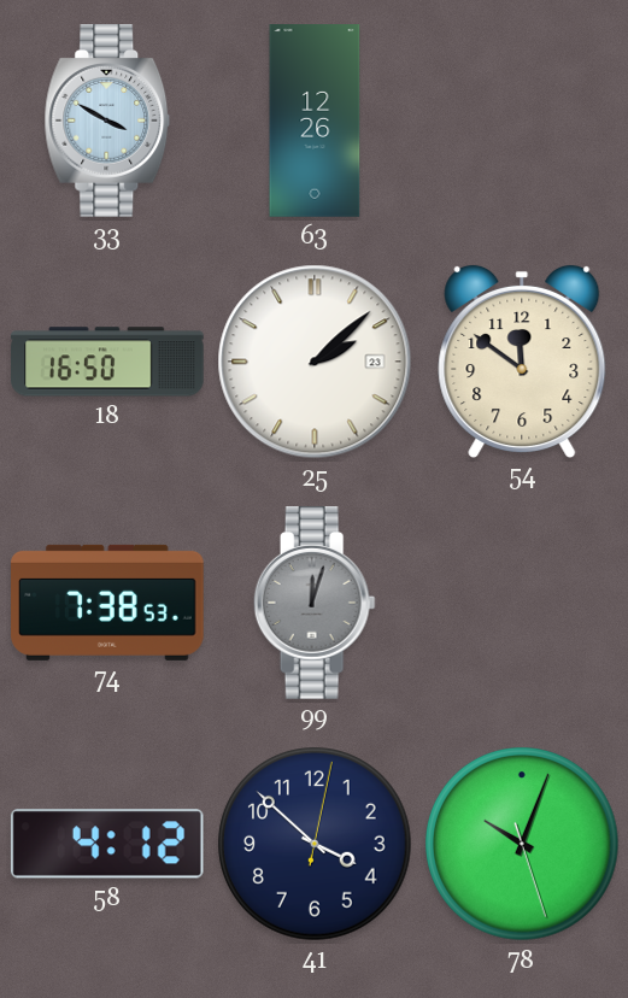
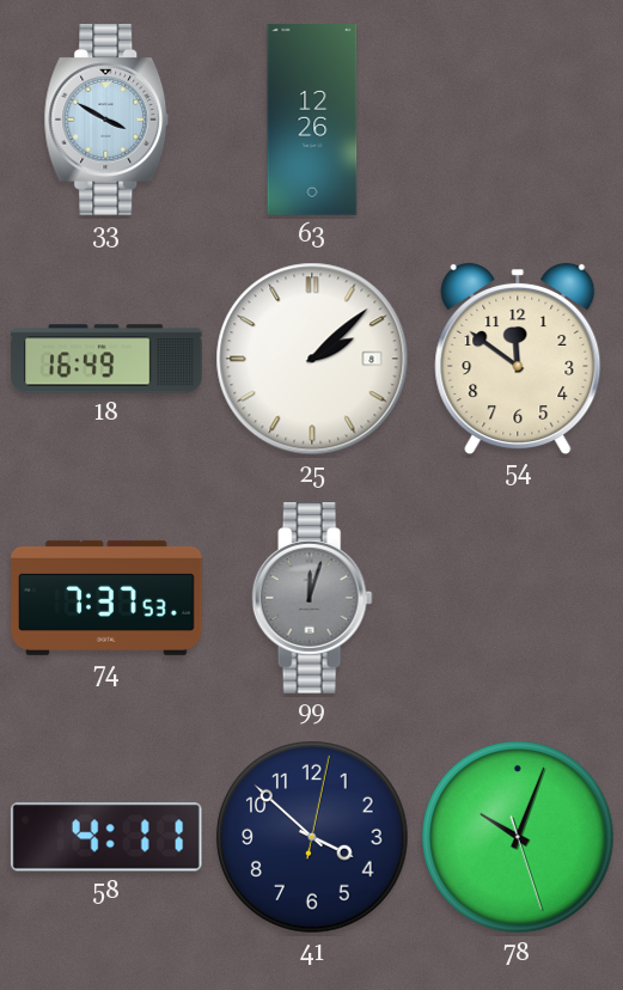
18: 16:50 -> 16:49
25 date: 23 -> 8
74: 7:38 -> 7:37
58: 4:12 -> 4:11
